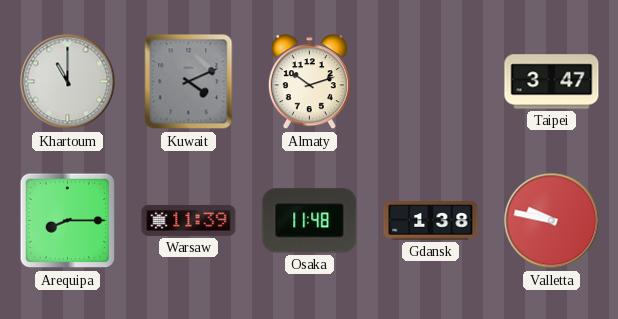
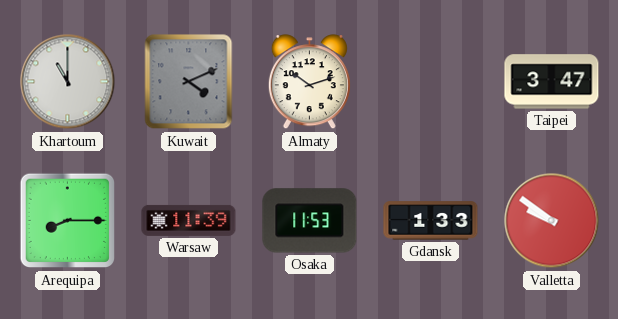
Osaka: 11:48 -> 11:53
Gdansk: 1:38 -> 1:33
Valletta: 9:47 -> 9:51
